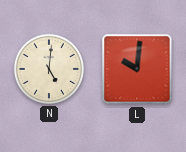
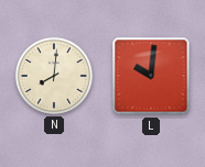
N: 5:01 -> 8:01
